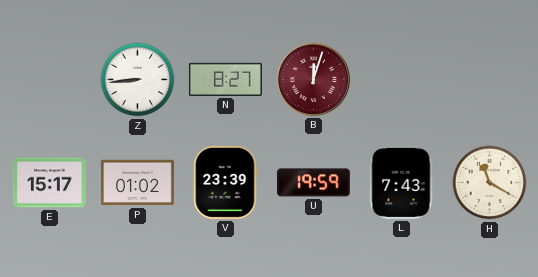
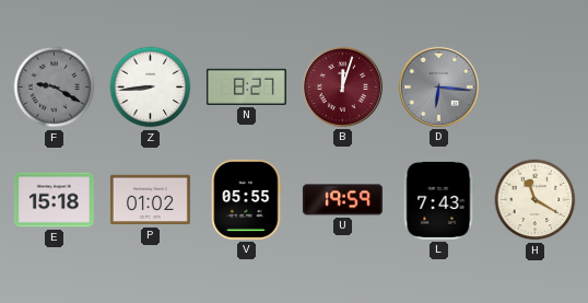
F: none -> 9:20
D: none -> 6:16
E: 15:17 -> 15:18
V: 23:39 -> 05:55
